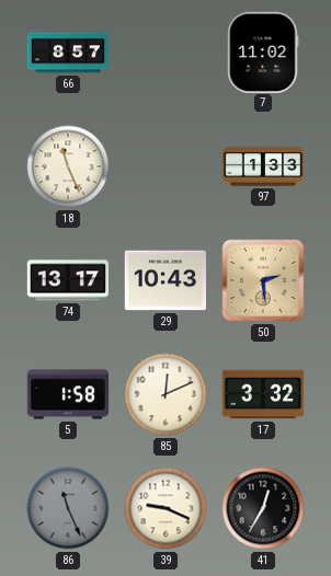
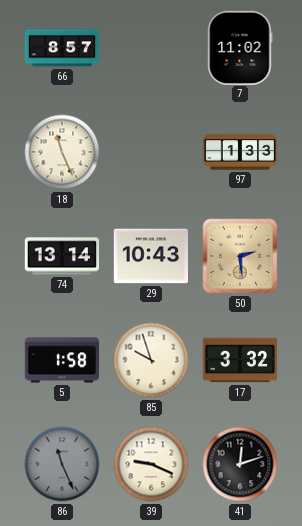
74: 13:17 -> 13:14
85: 12:11 -> 9:57
41: 12:35 -> 12:12
